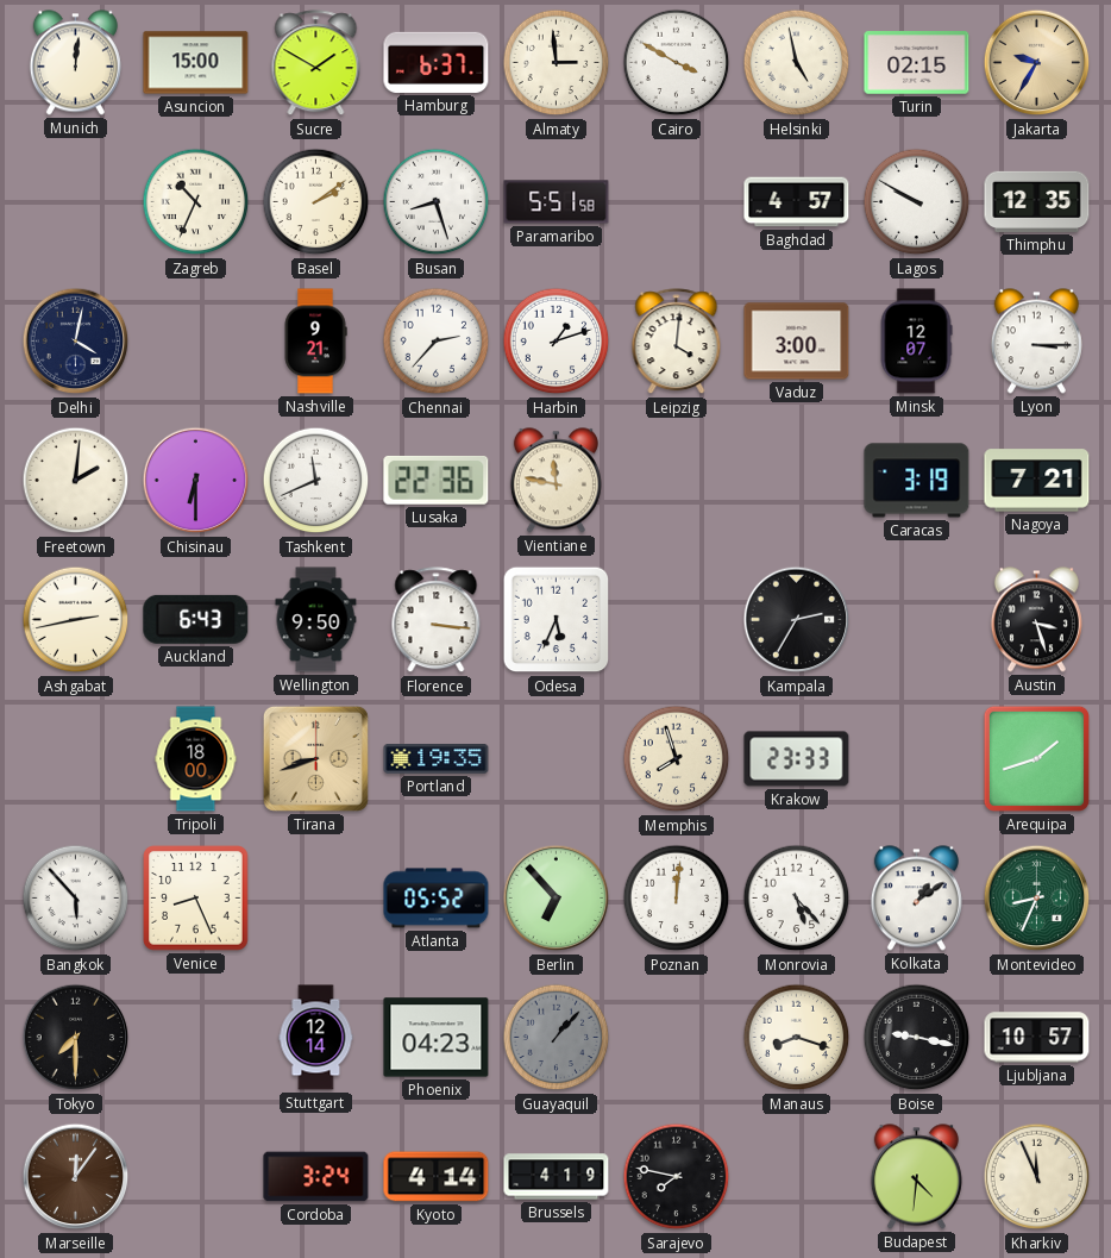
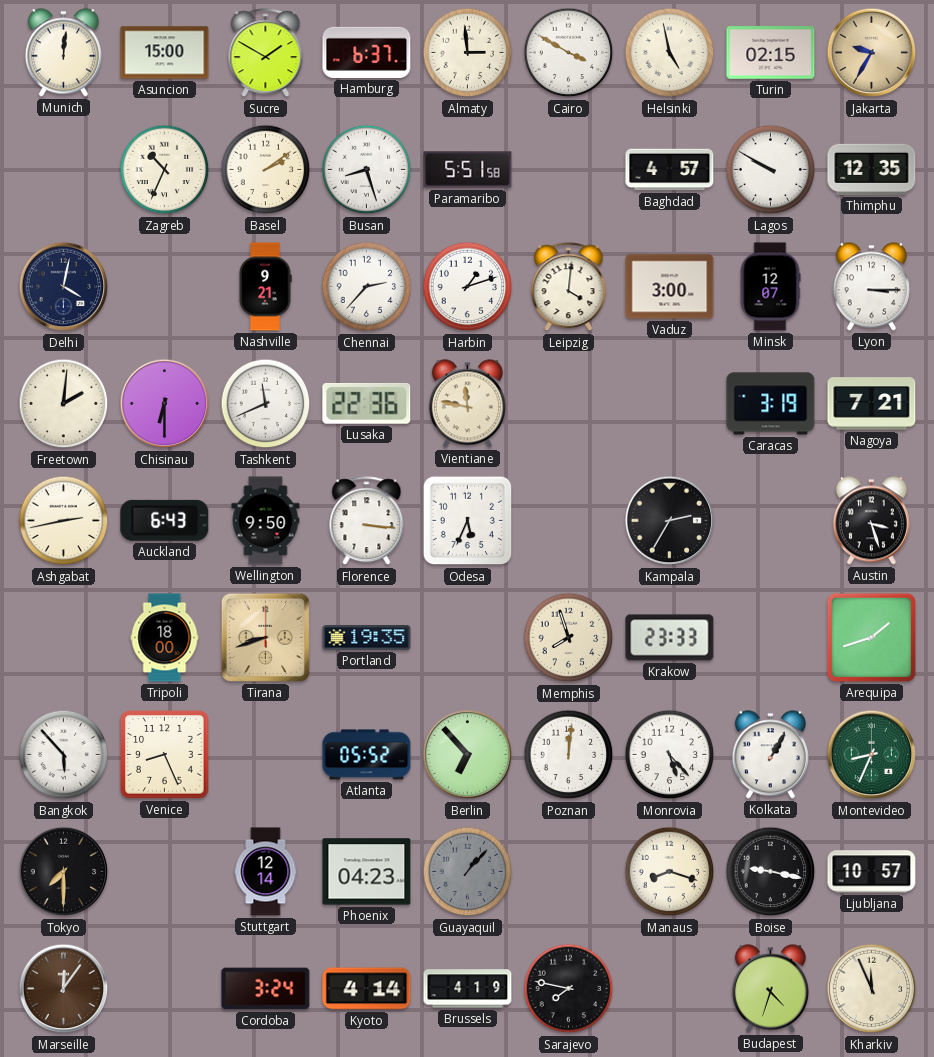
Kolkata: 1:09 -> 1:05
Budapest: 4:31 -> 4:33
